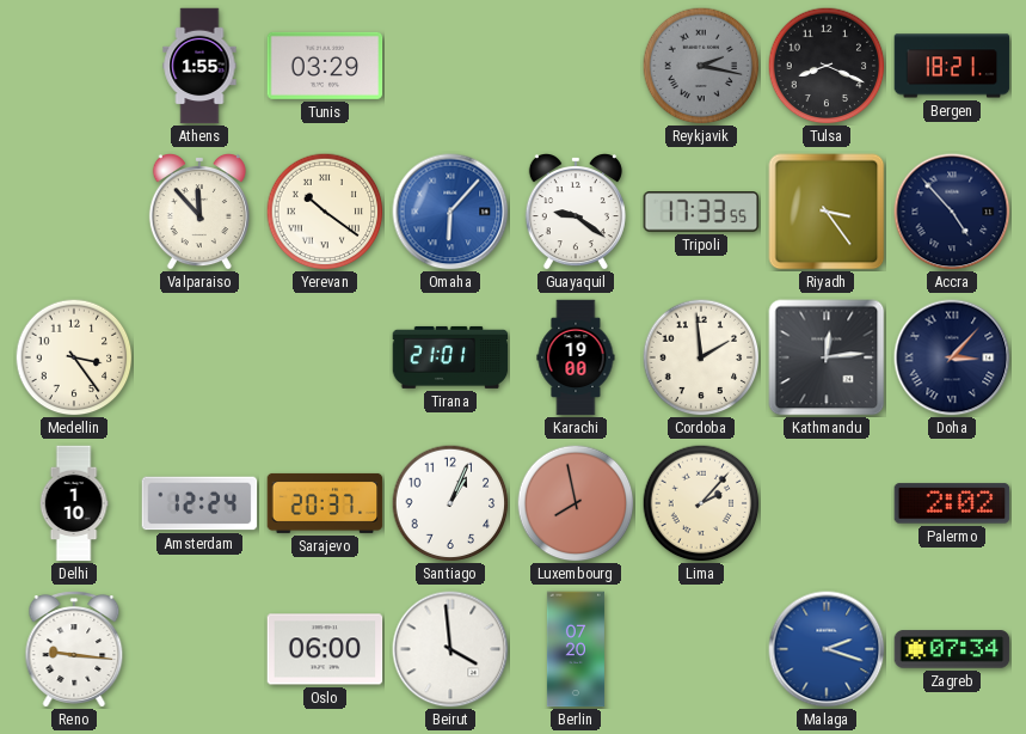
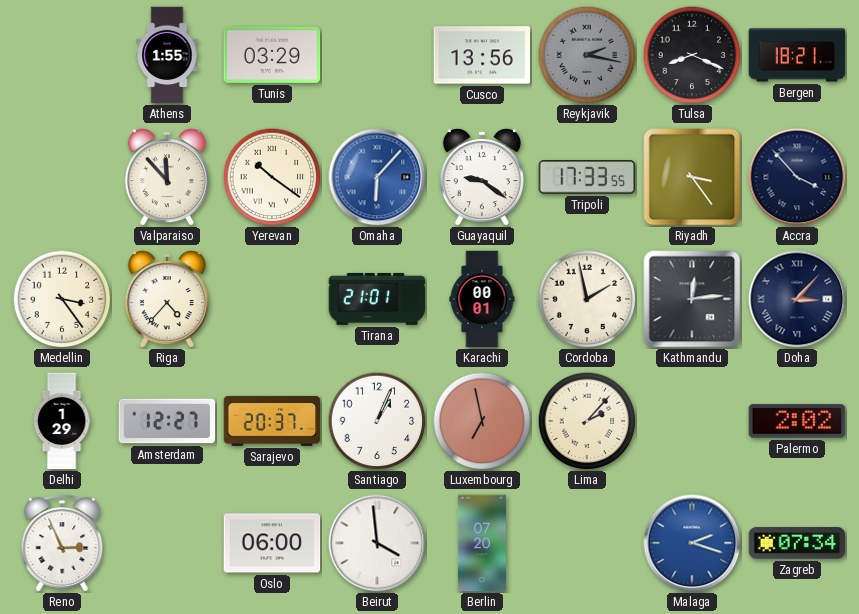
Cusco: none -> 13:56
Accra: 4:53 -> 3:53
Riga: none -> 4:37
Karachi: 19:00 -> 00:01
Cordoba: 1:59 -> 1:58
Delhi: 1:10 -> 1:29
Amsterdam: 12:24 -> 12:27
Luxembourg: 7:58 -> 6:58
Reno: 9:16 -> 2:56
